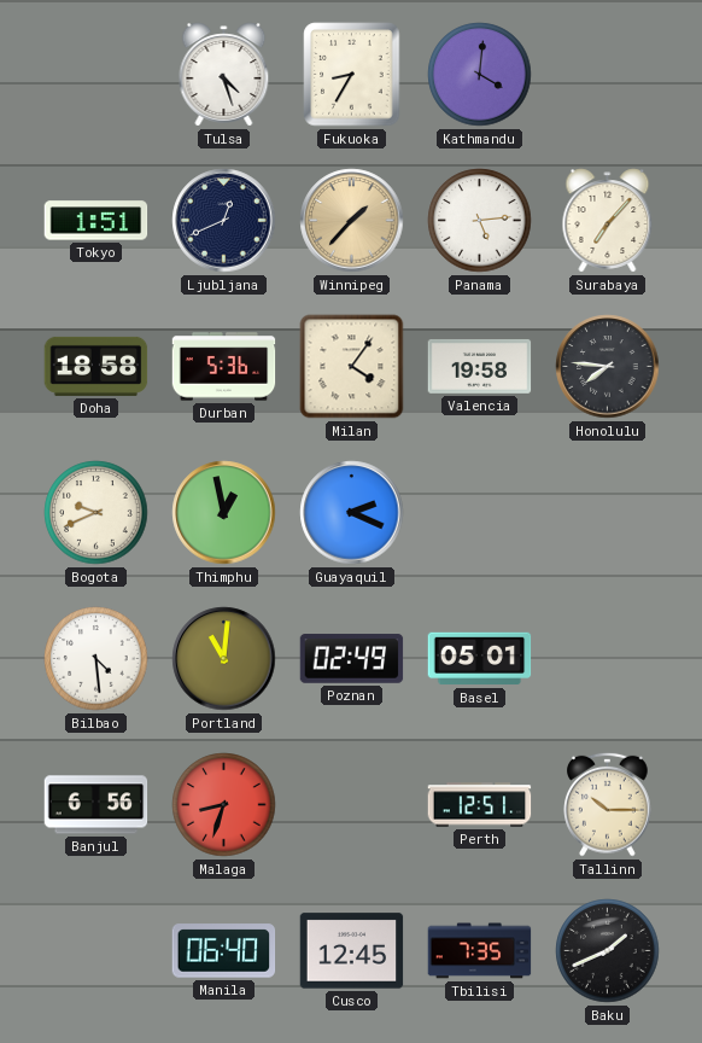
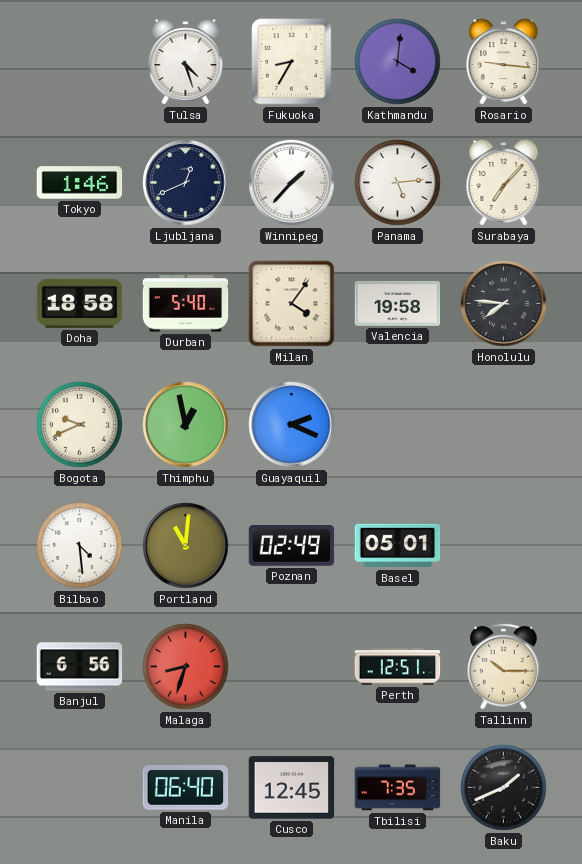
Rosario: none -> 9:16
Tokyo: 1:51 -> 1:46
Winnipeg dial: champagne -> white
Durban: 5:36 -> 5:40
